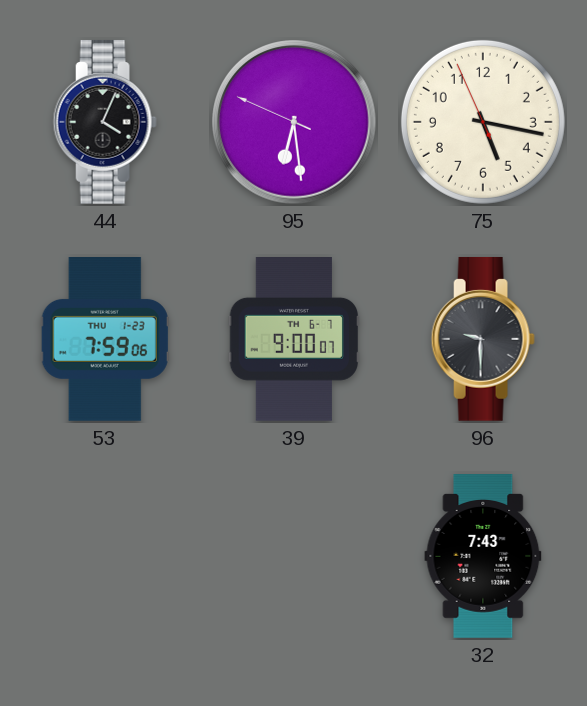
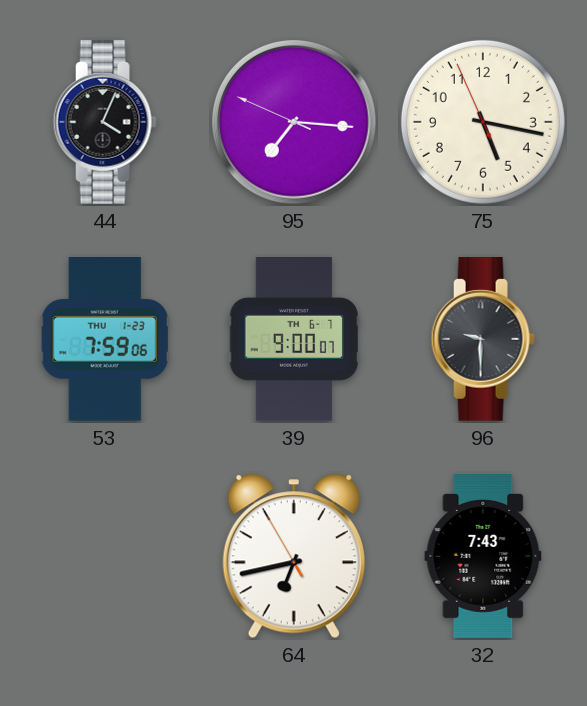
95: 6:28 -> 7:15
64: none -> 6:42
